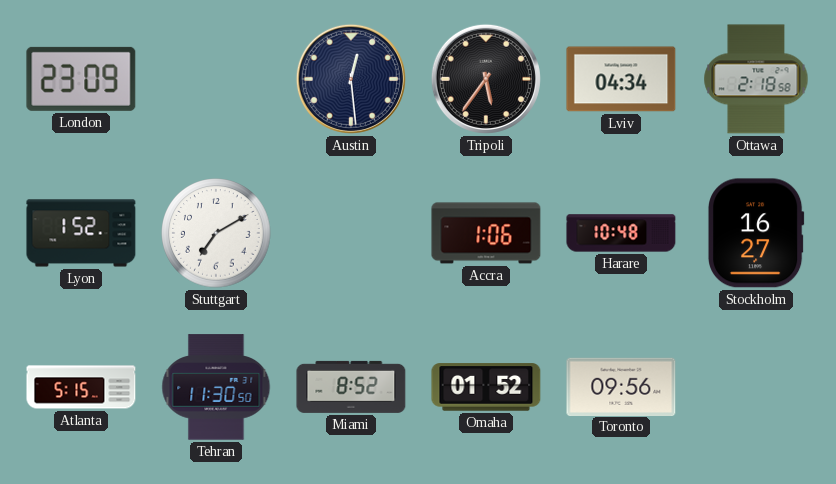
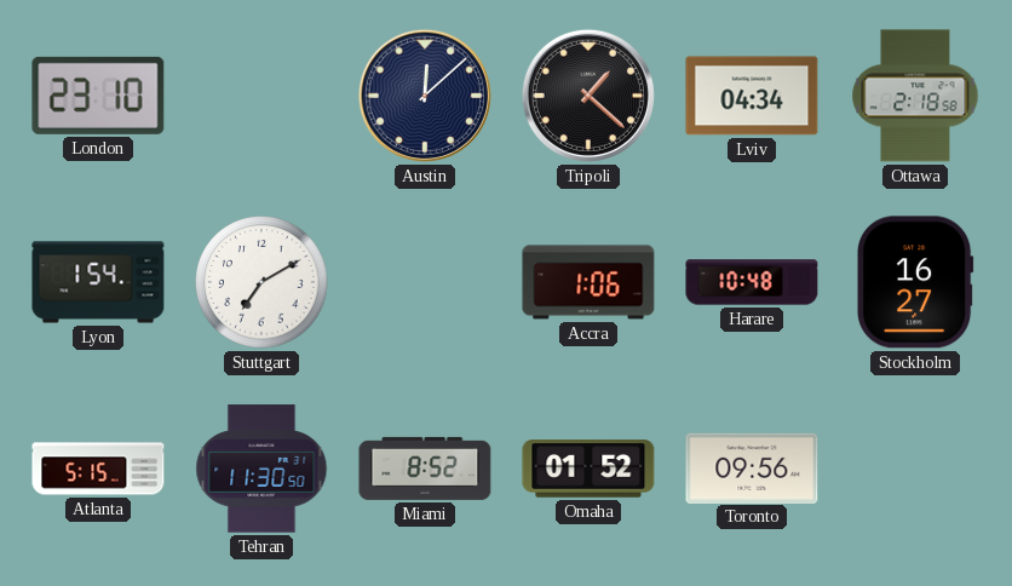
London: 23:09 -> 23:10
Austin: 12:29 -> 12:08
Tripoli: 5:36 -> 1:22
Lyon: 1:52 -> 1:54
